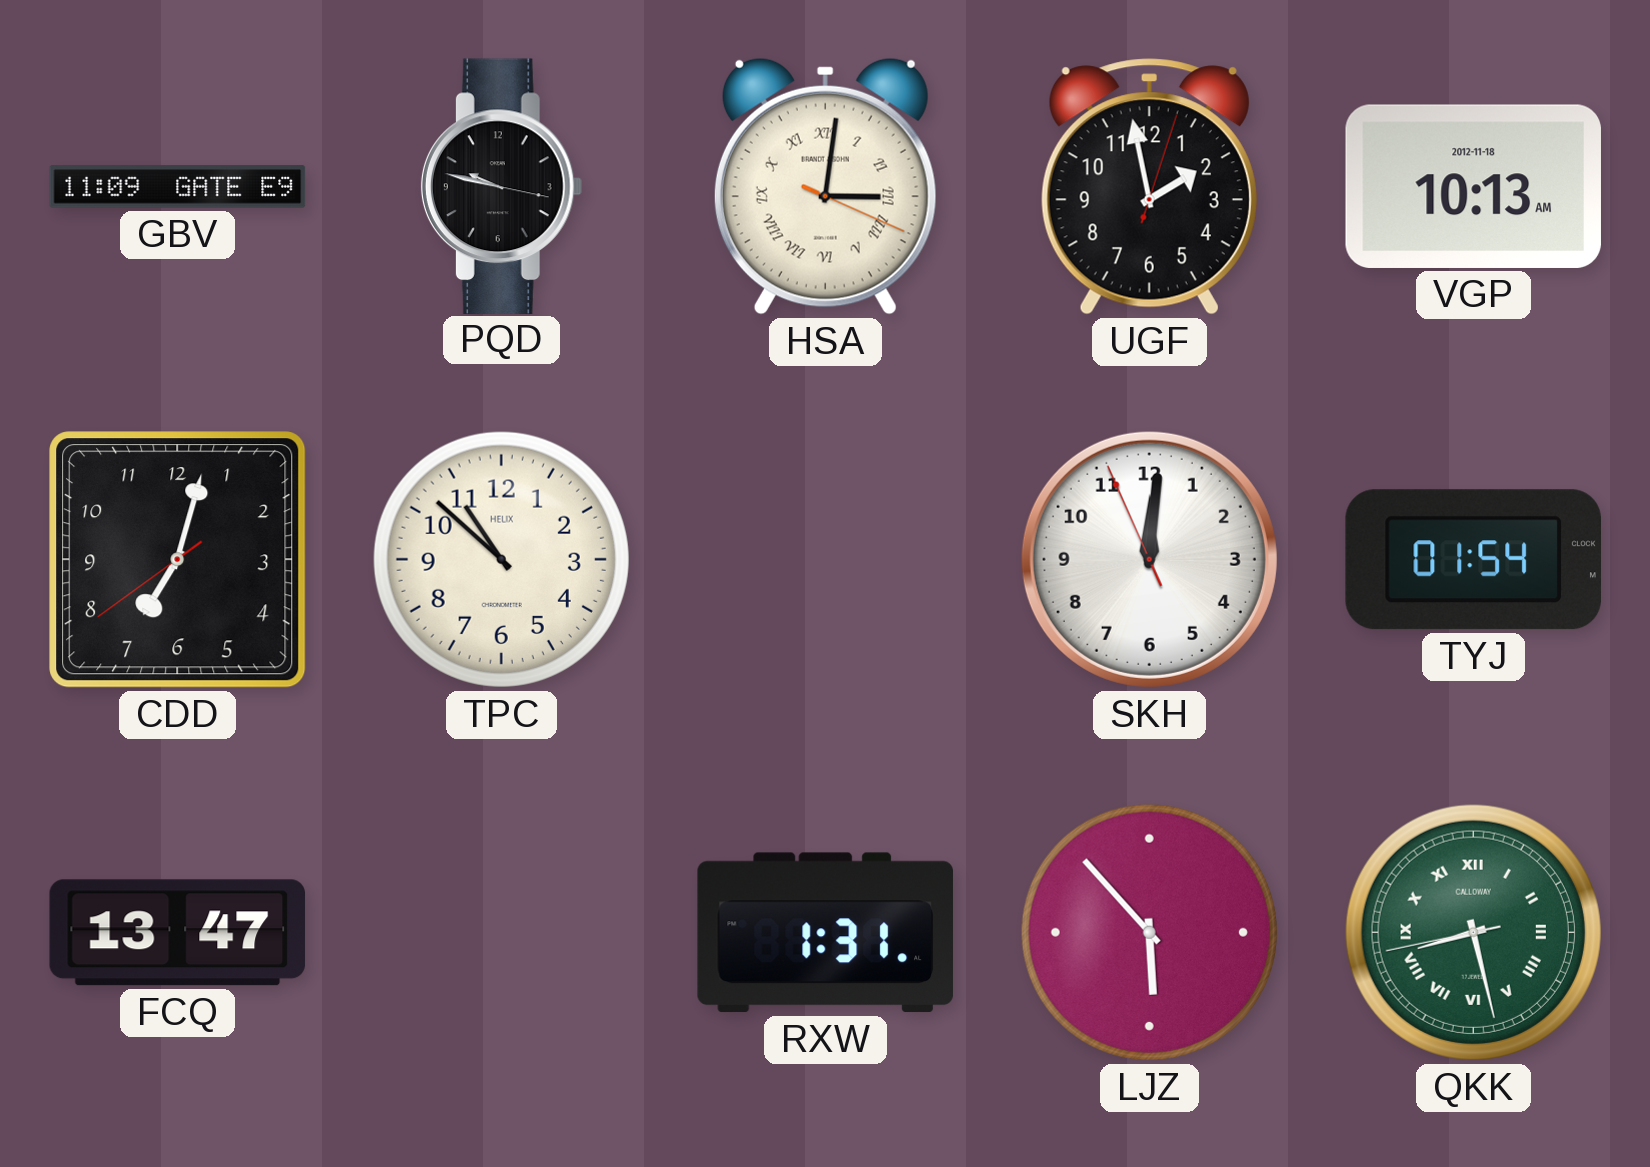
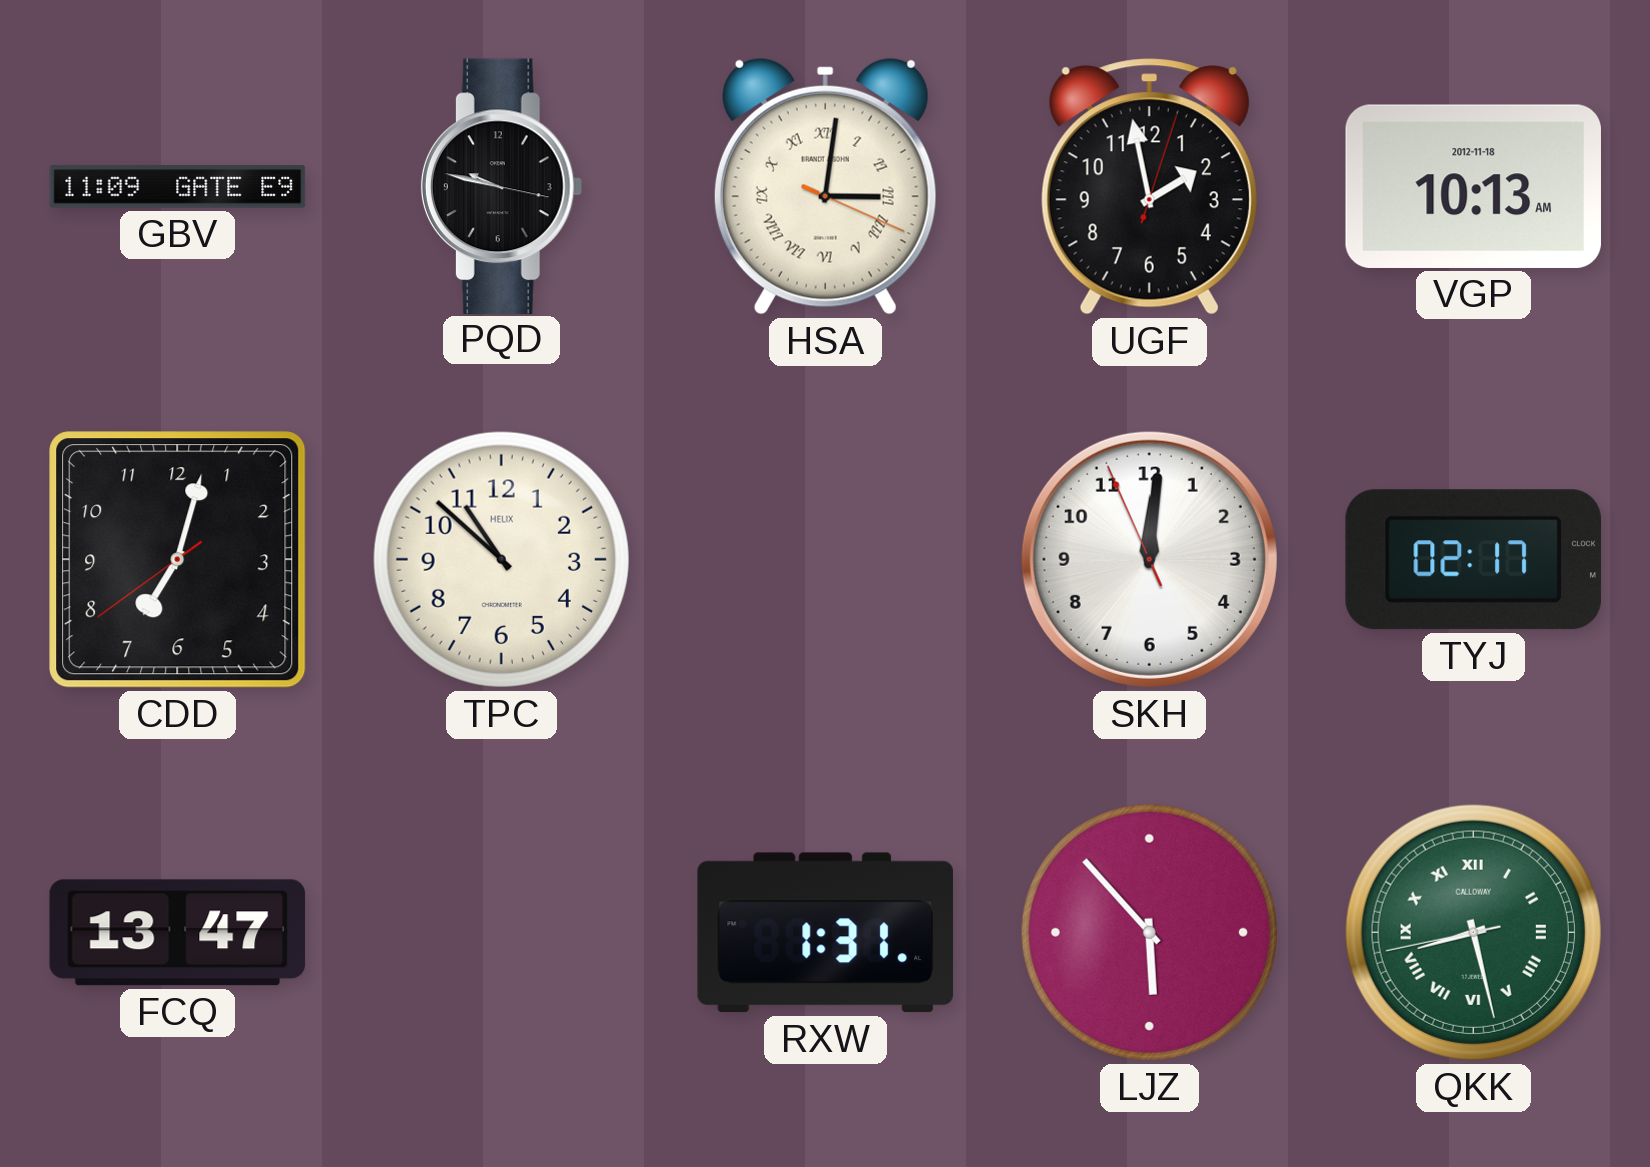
TYJ: 01:54 -> 02:17
